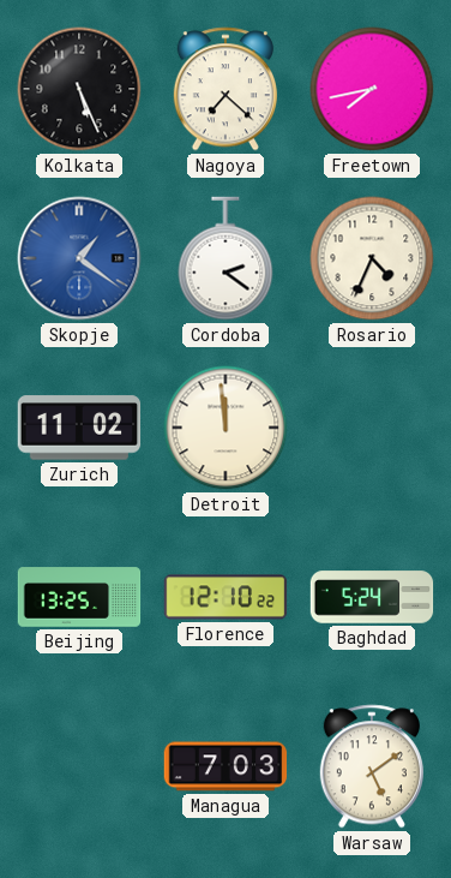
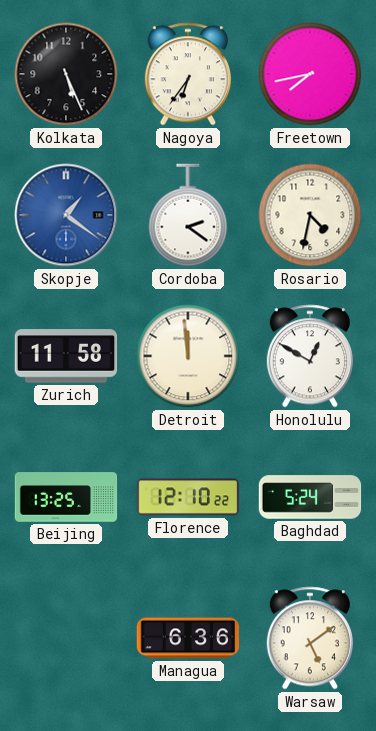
Nagoya: 7:22 -> 6:36
Rosario: 4:34 -> 4:32
Zurich: 11:02 -> 11:58
Honolulu: none -> 12:50
Managua: 7:03 -> 6:36
